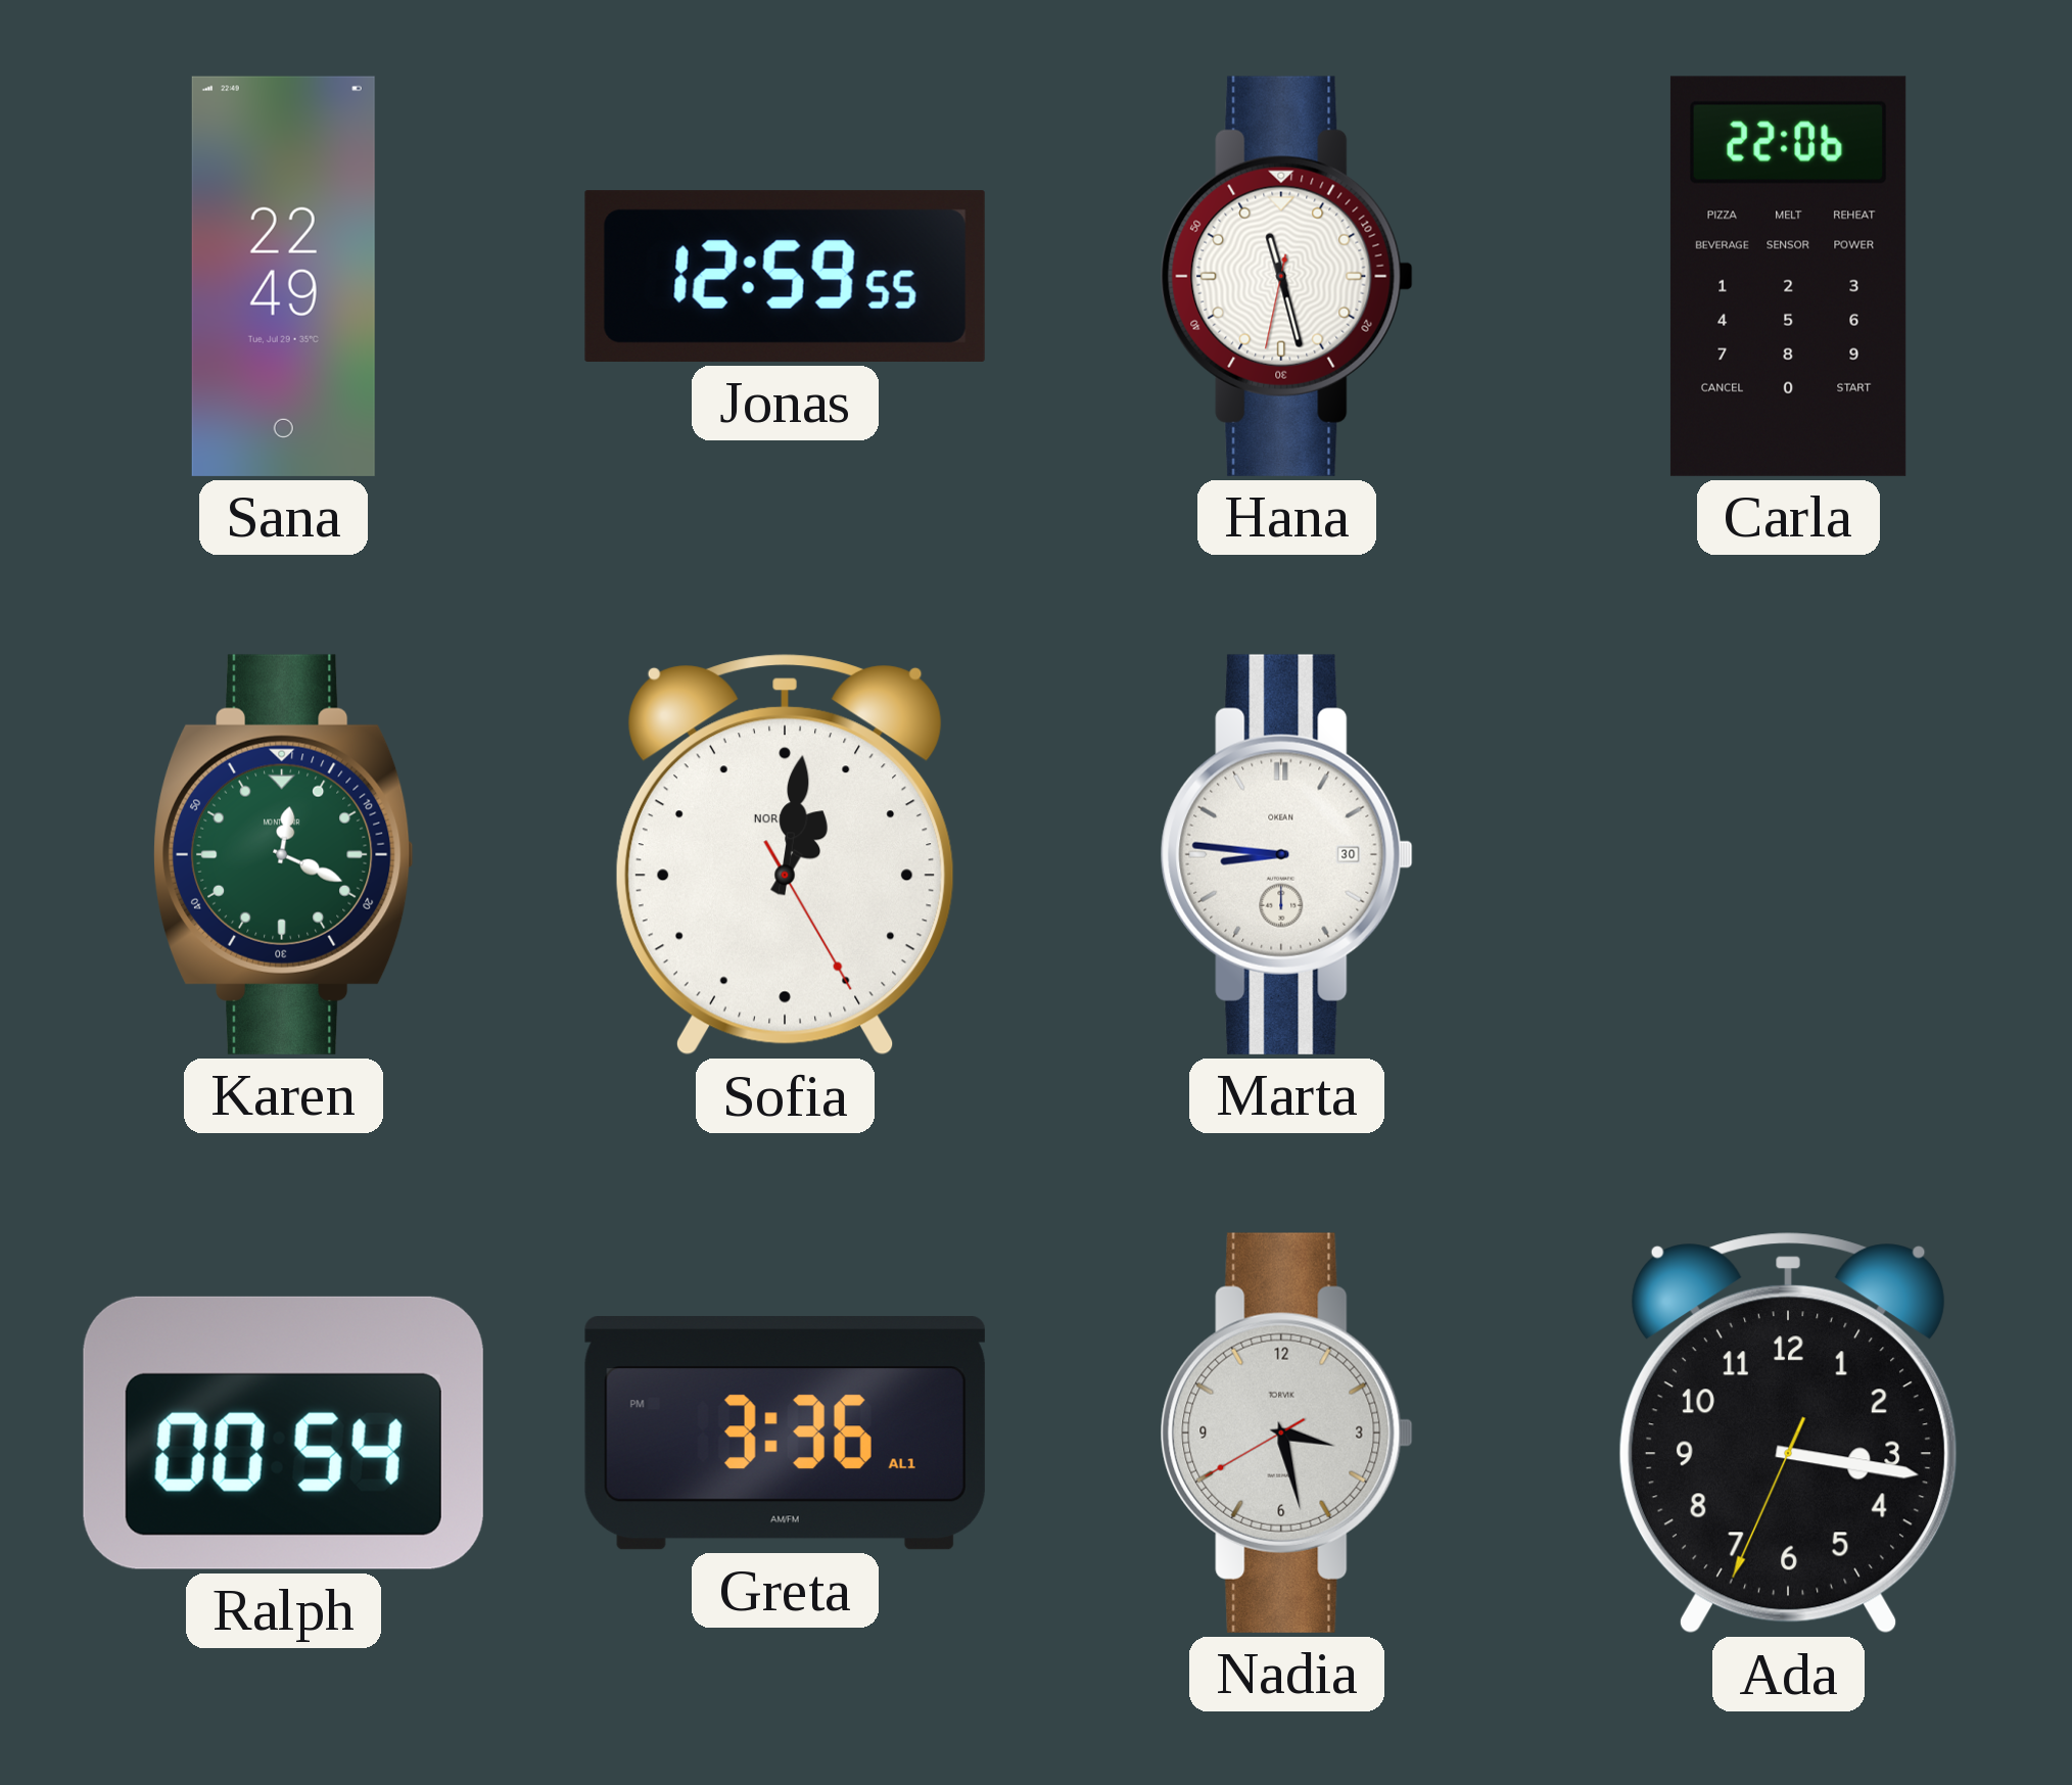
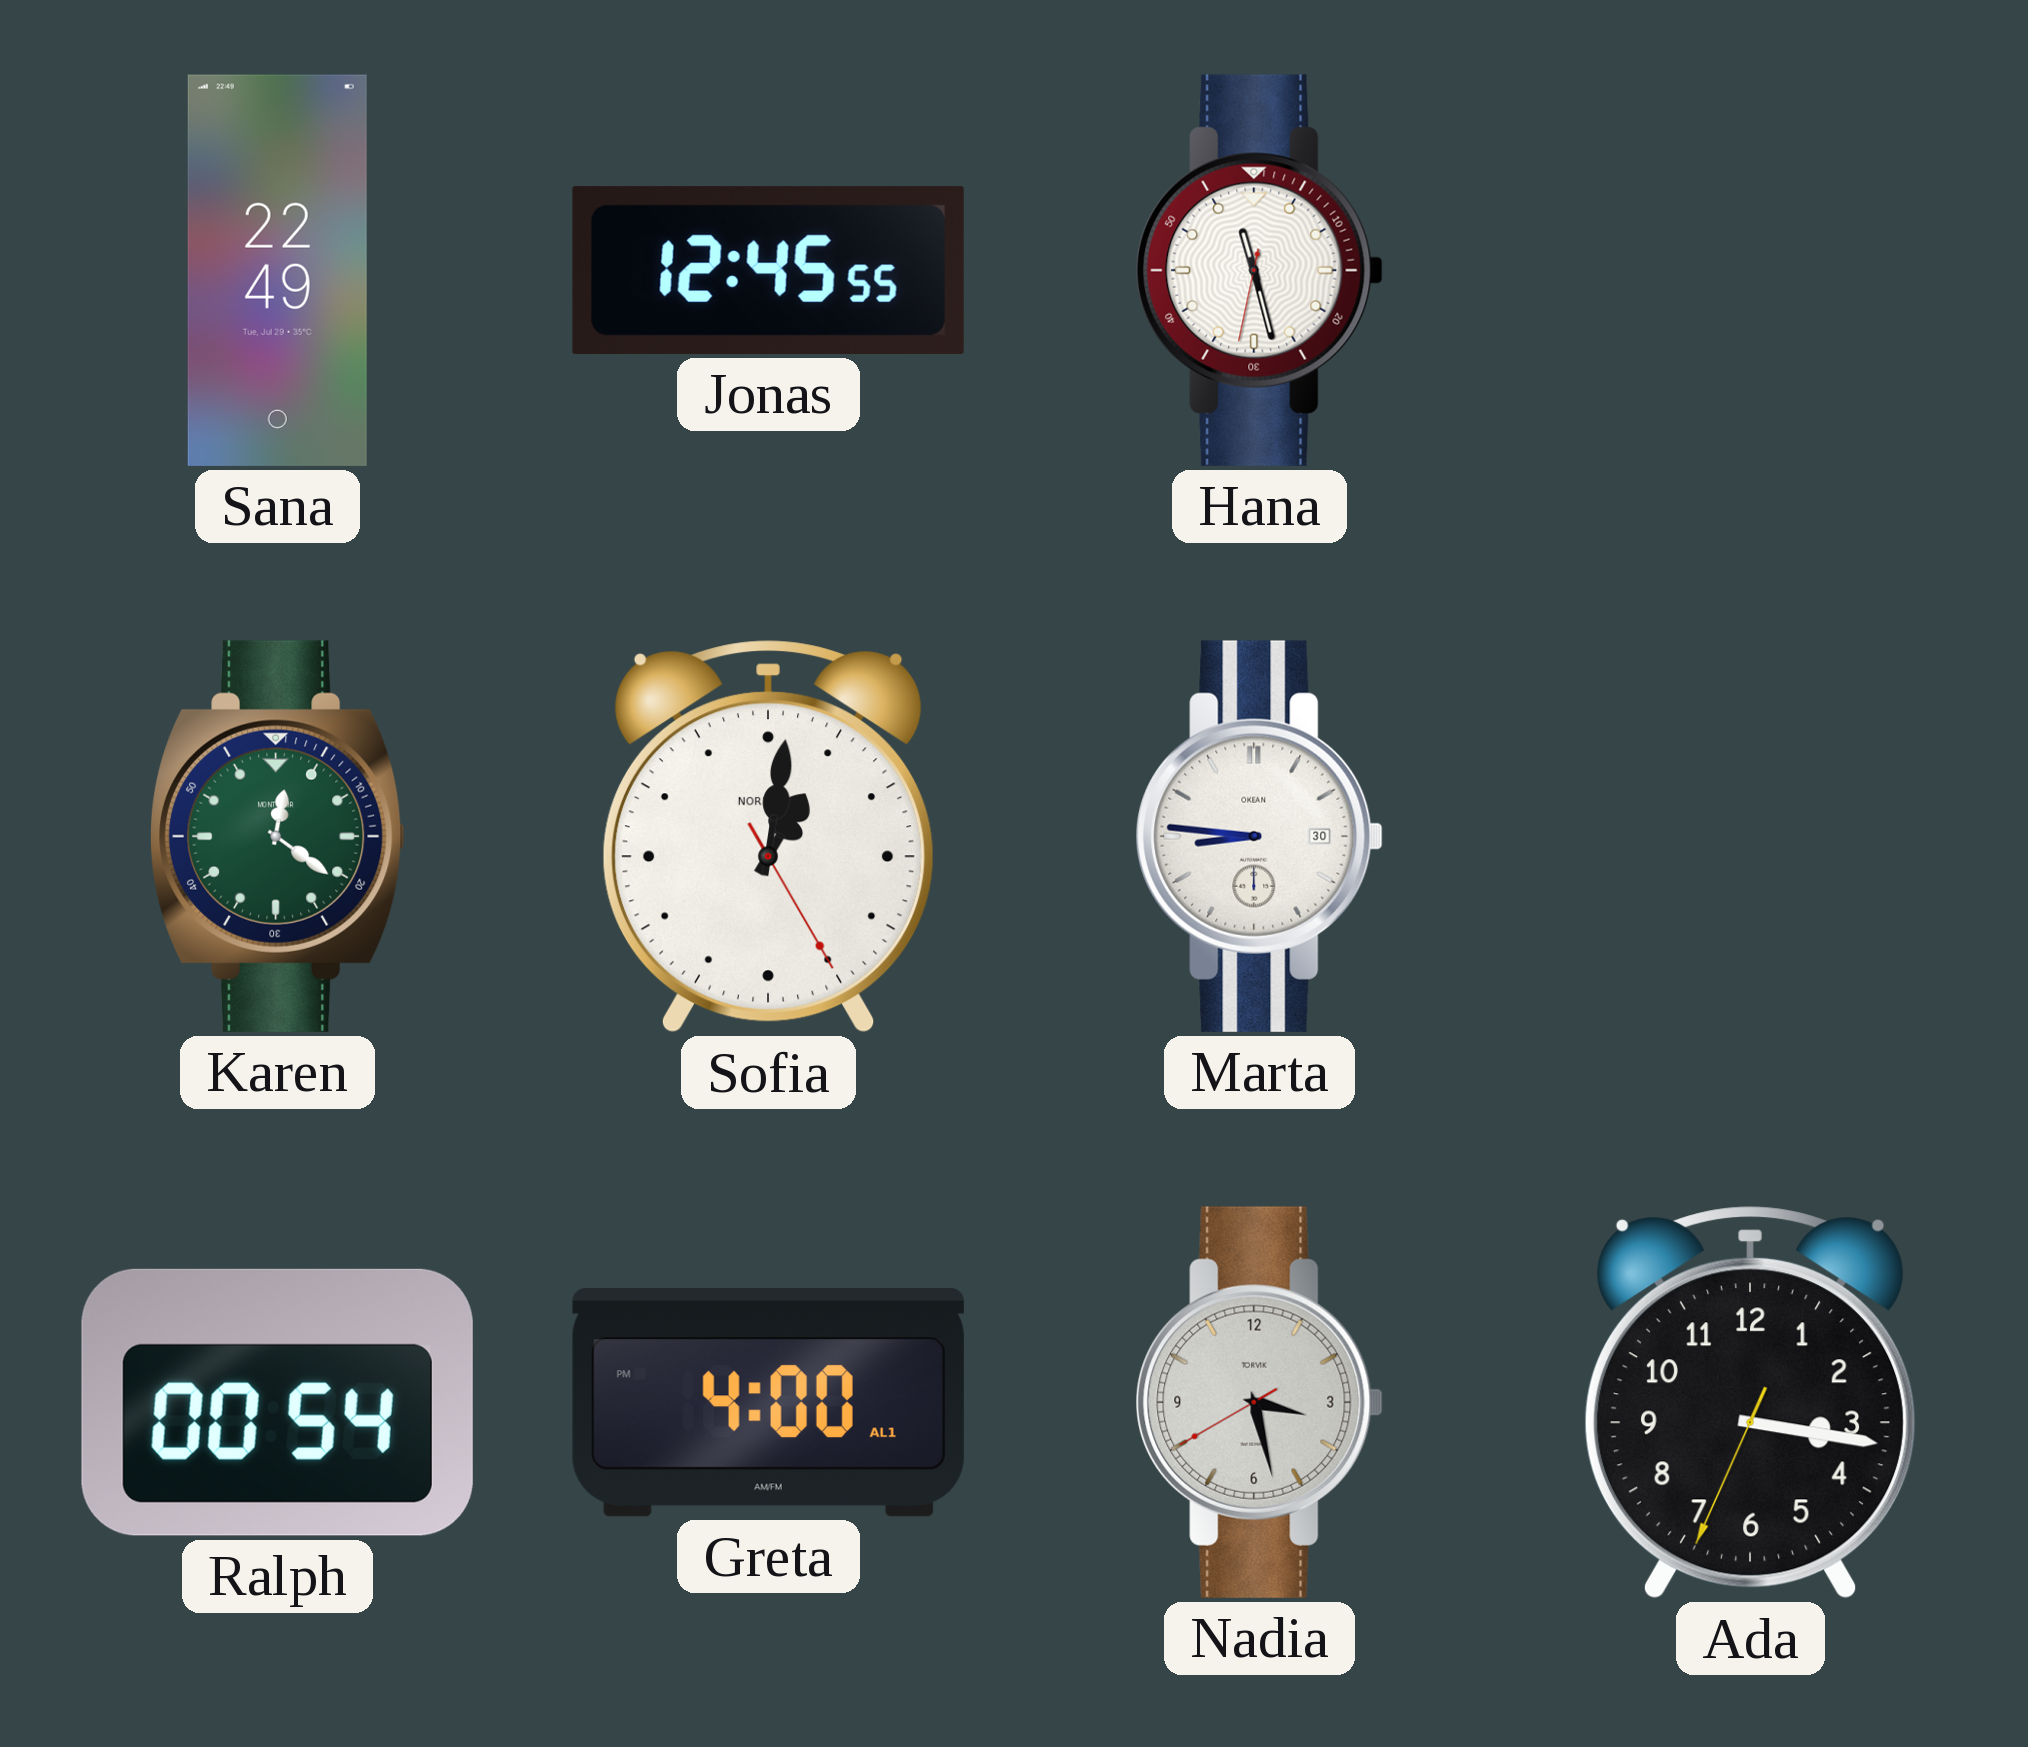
Jonas: 12:59 -> 12:45
Carla: 22:06 -> none
Karen: 12:19 -> 12:21
Greta: 3:36 -> 4:00
